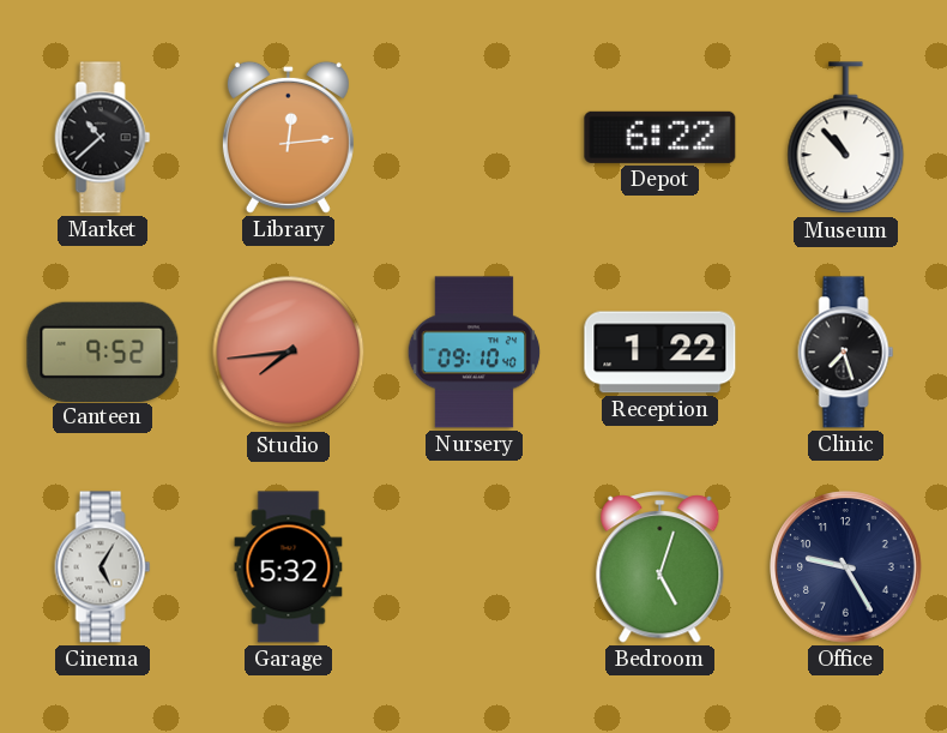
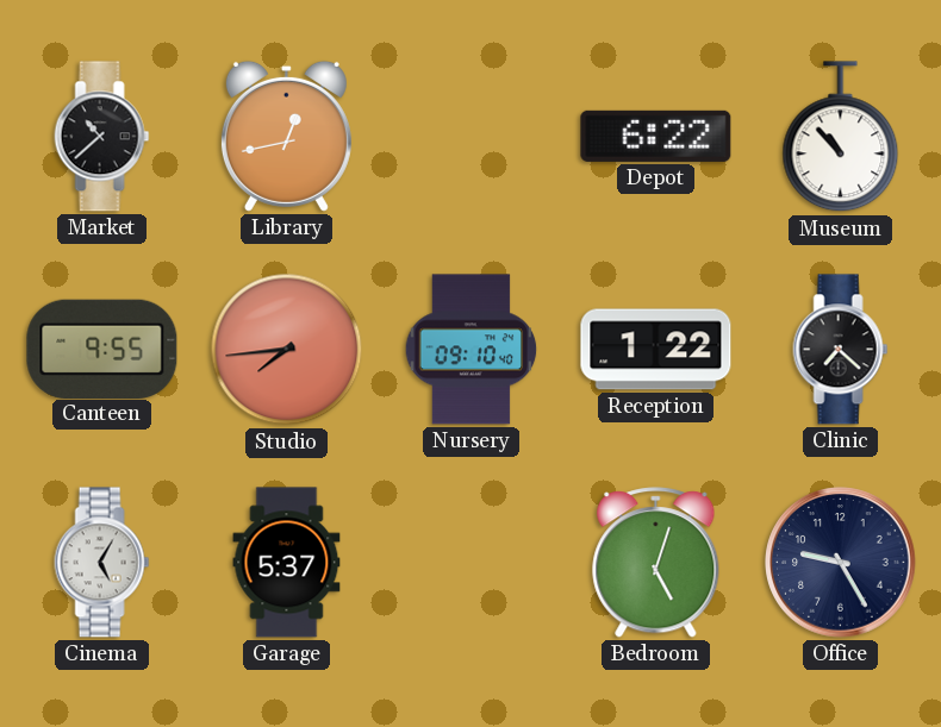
Library: 12:14 -> 12:43
Canteen: 9:52 -> 9:55
Clinic: 7:27 -> 7:22
Garage: 5:32 -> 5:37
